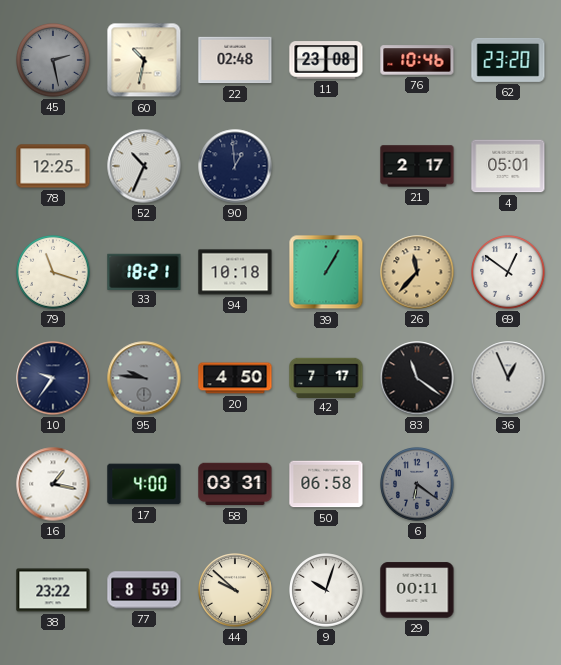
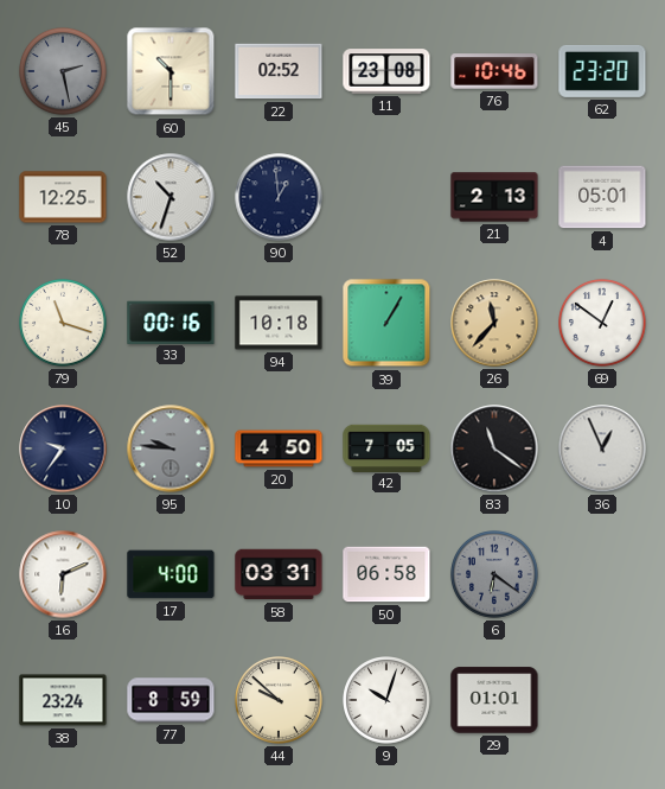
60: 10:32 -> 10:30
22: 02:48 -> 02:52
52: 10:34 -> 10:33
21: 2:17 -> 2:13
33: 18:21 -> 00:16
42: 7:17 -> 7:05
16: 1:17 -> 6:11
38: 23:22 -> 23:24
29: 00:11 -> 01:01
